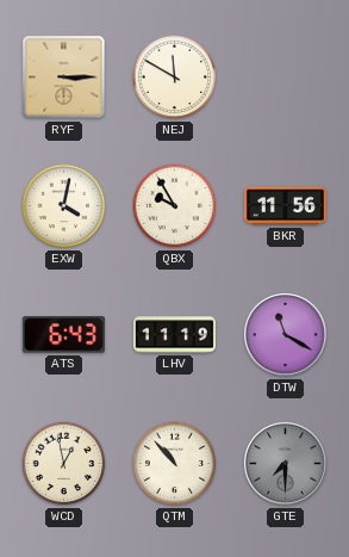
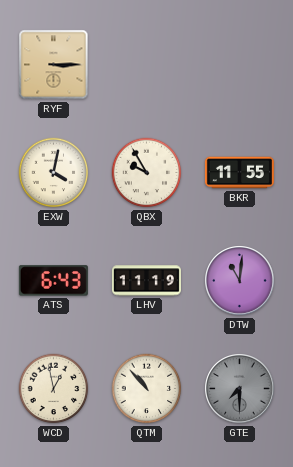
NEJ: 11:50 -> none
BKR: 11:56 -> 11:55
DTW: 11:20 -> 11:01
